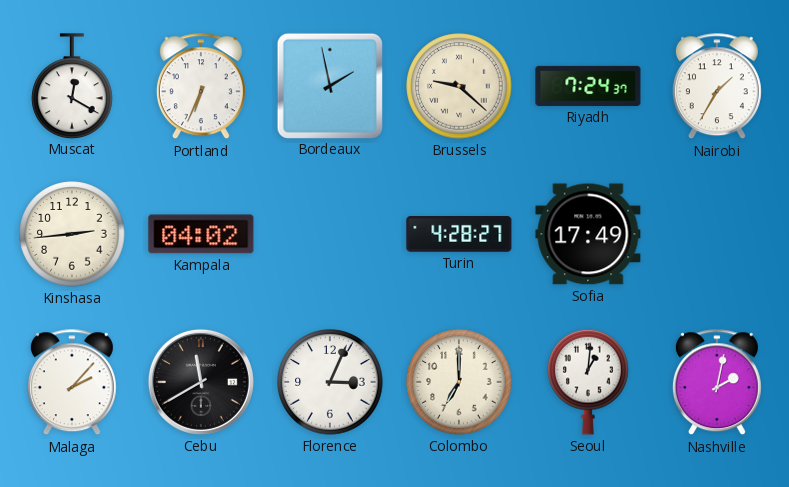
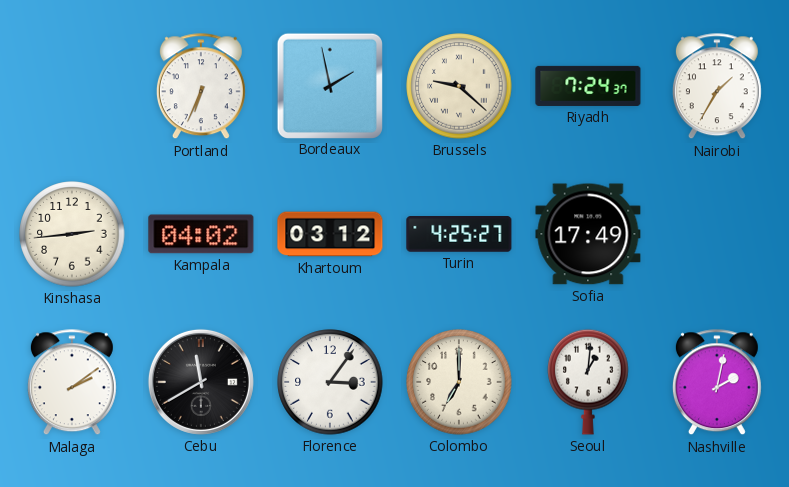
Muscat: 12:20 -> none
Khartoum: none -> 03:12
Turin: 4:28 -> 4:25
Malaga: 2:07 -> 2:09
Florence: 3:04 -> 3:06
